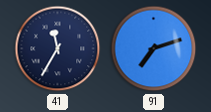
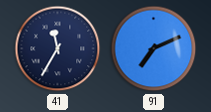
91: 7:12 -> 7:11
